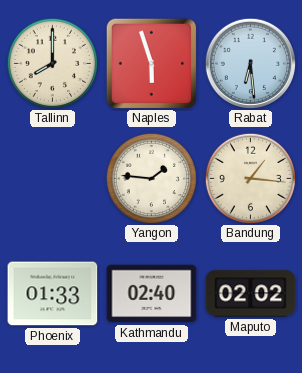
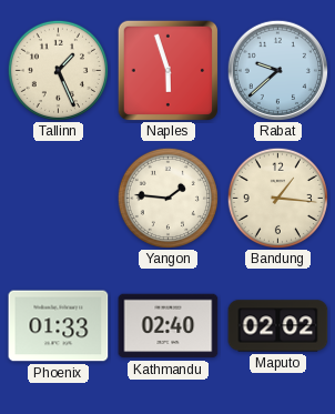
Tallinn: 8:00 -> 1:26
Rabat: 6:29 -> 9:38
